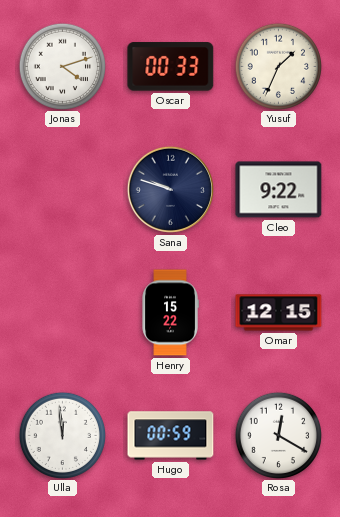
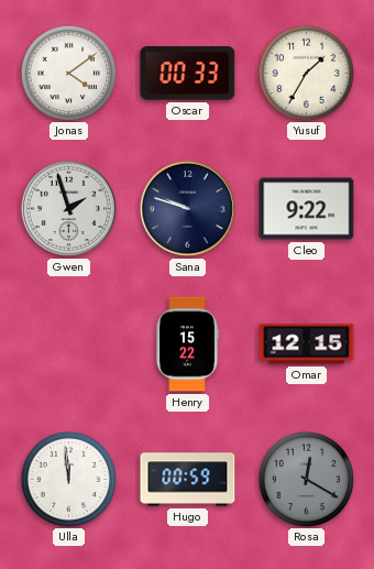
Jonas: 4:12 -> 4:09
Yusuf: 1:34 -> 1:35
Gwen: none -> 1:57
Rosa dial: white -> grey
